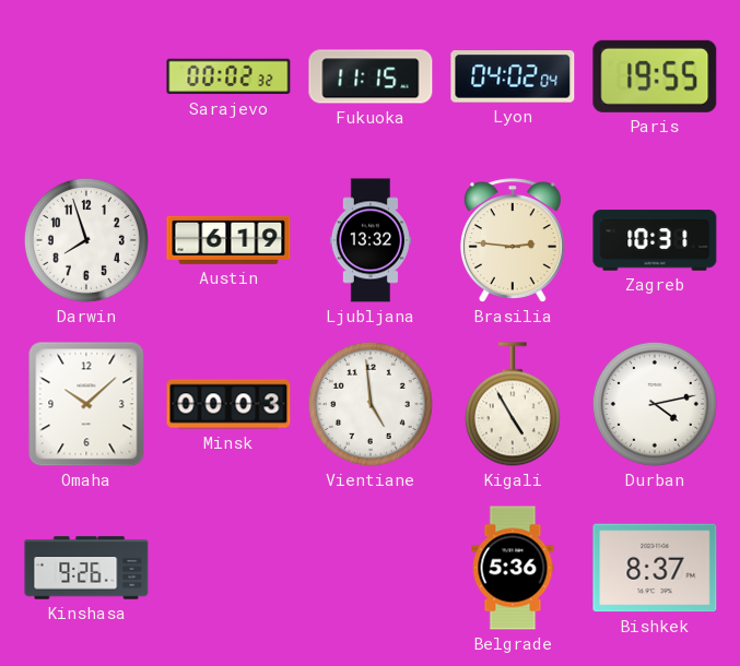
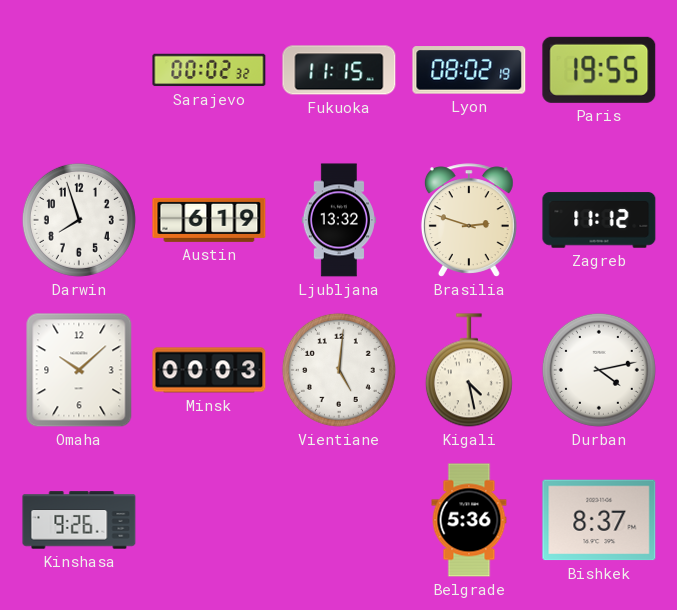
Lyon: 04:02 -> 08:02
Brasilia: 2:46 -> 2:48
Zagreb: 10:31 -> 11:12
Vientiane: 4:59 -> 5:01
Kigali: 4:55 -> 4:28
